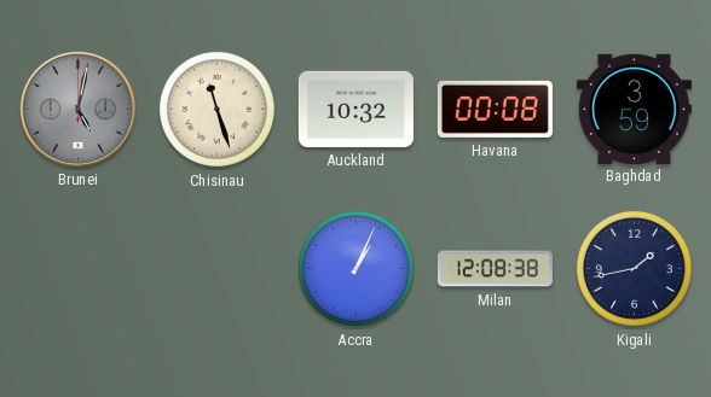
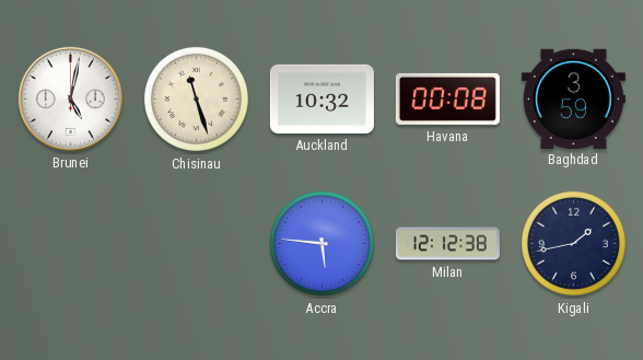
Brunei dial: grey -> white
Accra: 1:04 -> 5:46
Milan: 12:08 -> 12:12
